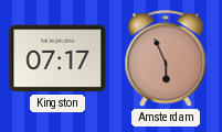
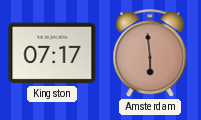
Amsterdam: 5:56 -> 5:59
